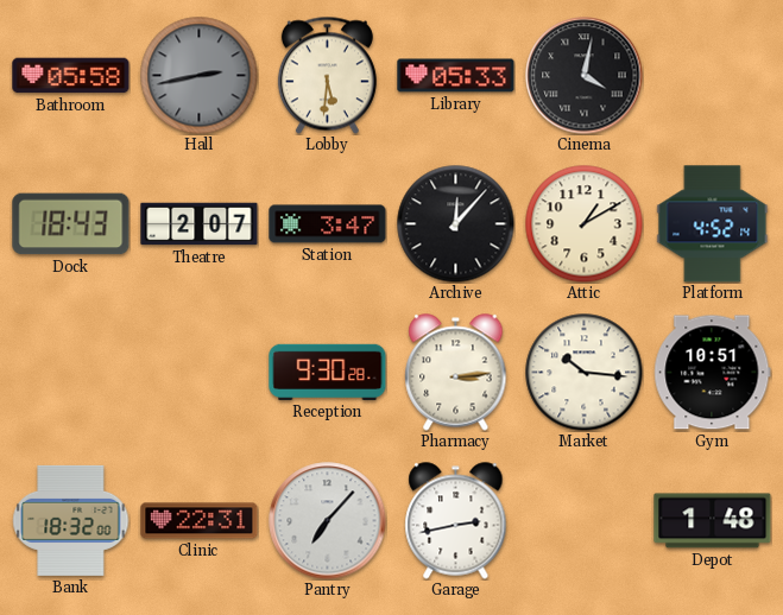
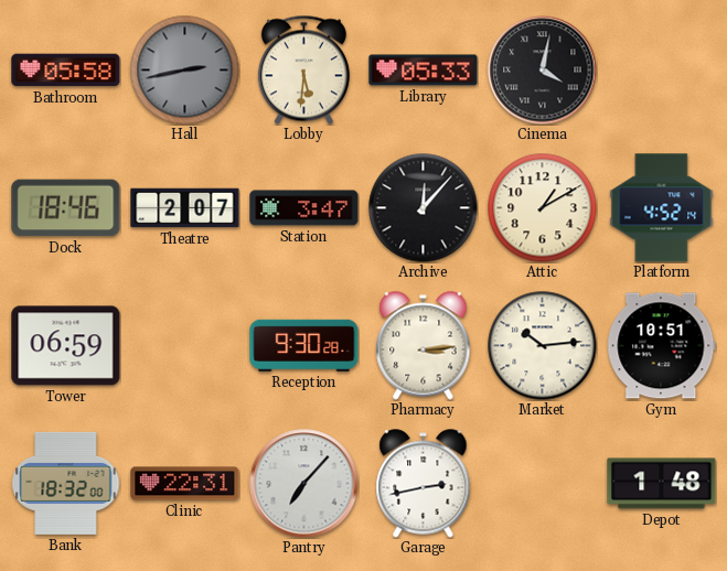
Dock: 18:43 -> 18:46
Tower: none -> 06:59
Market: 10:16 -> 10:14
